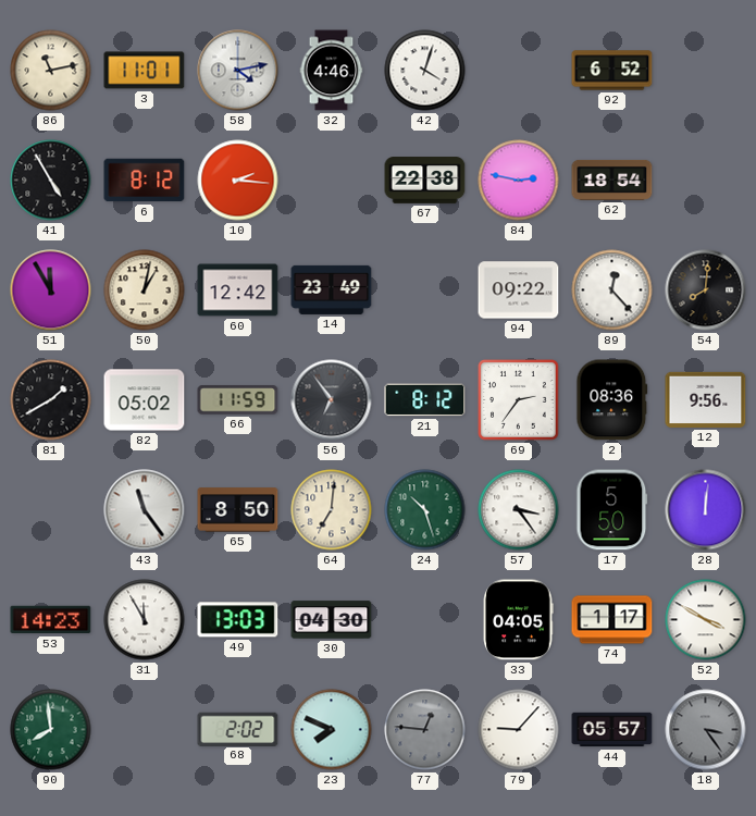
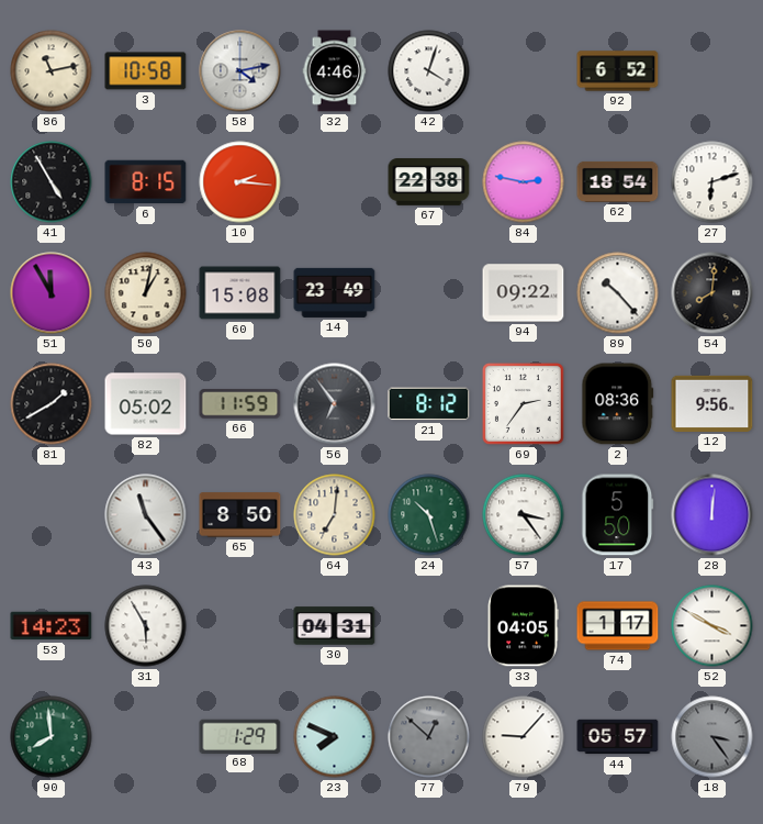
3: 11:01 -> 10:58
6: 8:12 -> 8:15
27: none -> 6:12
60: 12:42 -> 15:08
89: 12:23 -> 10:23
31: 11:55 -> 5:55
49: 13:03 -> none
30: 04:30 -> 04:31
68: 2:02 -> 1:29
77: 12:46 -> 12:52
